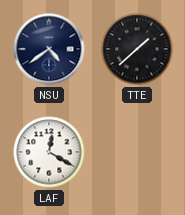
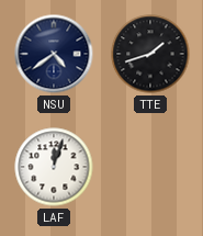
TTE: 1:38 -> 1:42
LAF: 12:20 -> 12:03
